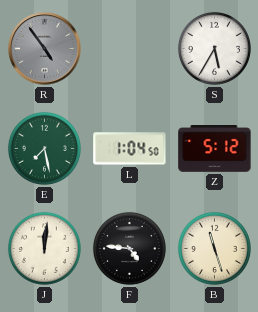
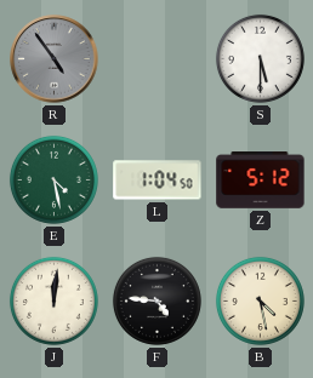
S: 5:35 -> 5:30
E: 7:28 -> 4:28
B: 11:27 -> 4:28
